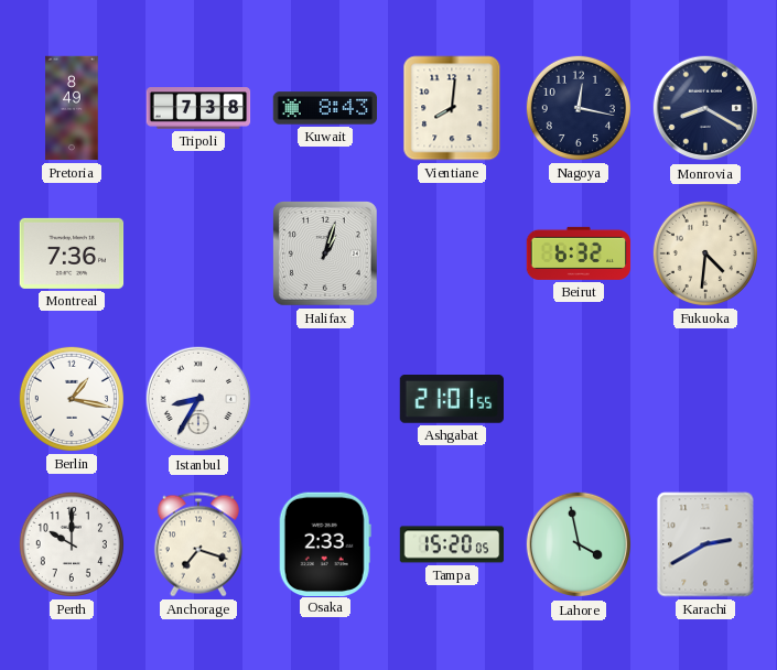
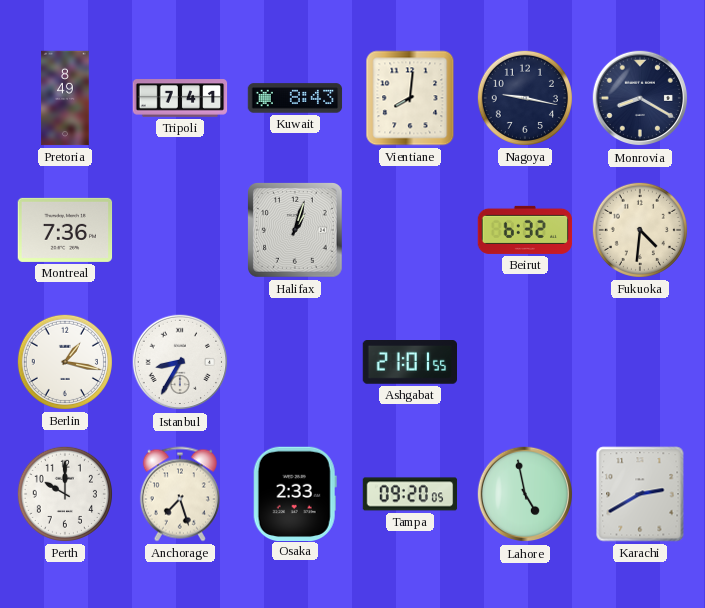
Tripoli: 7:38 -> 7:41
Nagoya: 12:17 -> 9:17
Anchorage: 7:18 -> 7:27
Tampa: 15:20 -> 09:20
Lahore: 3:58 -> 4:58
